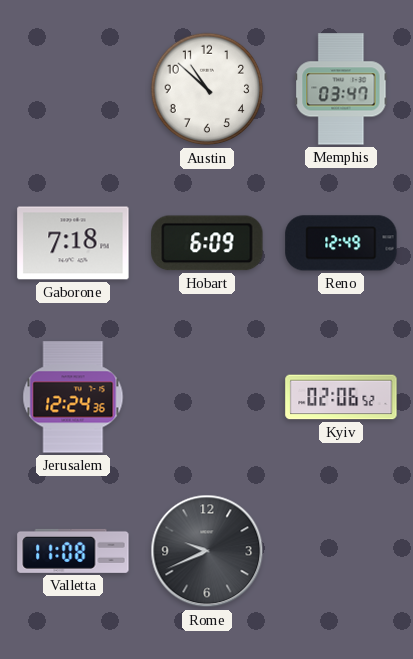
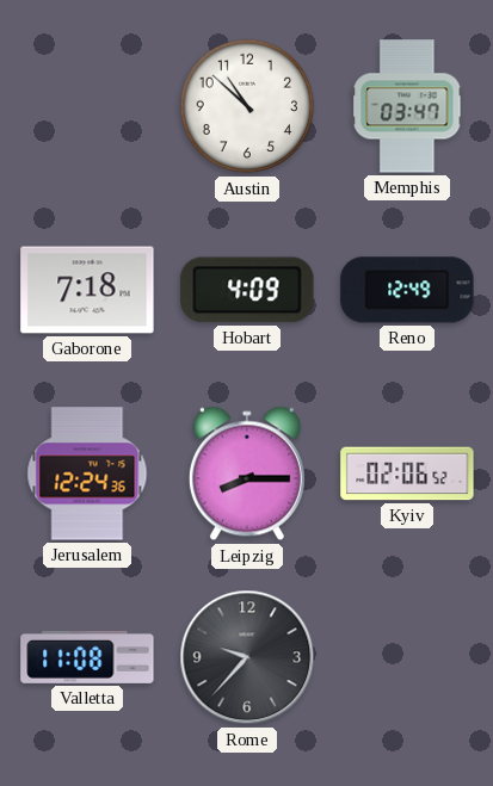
Hobart: 6:09 -> 4:09
Leipzig: none -> 8:15
Rome: 9:41 -> 9:37
